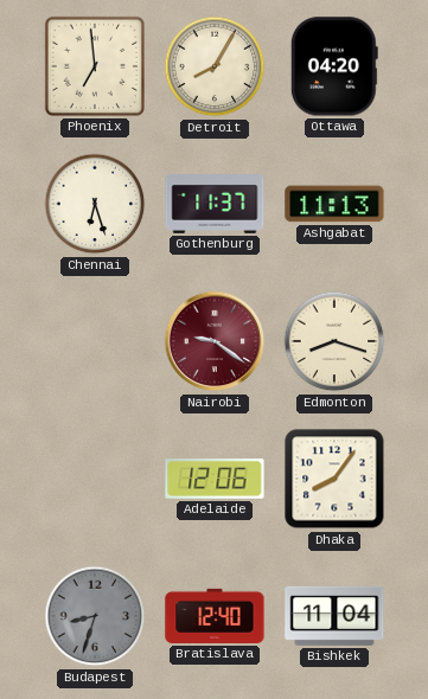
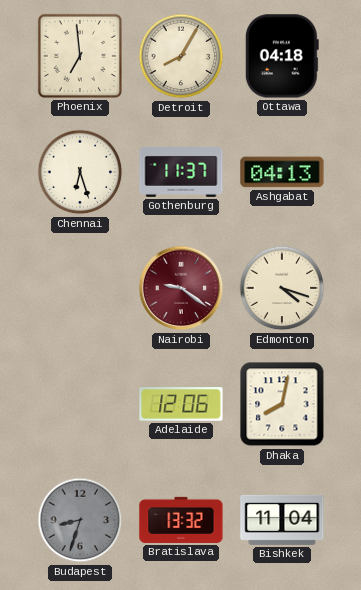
Ottawa: 04:20 -> 04:18
Ashgabat: 11:13 -> 04:13
Edmonton: 8:18 -> 4:18
Dhaka: 8:06 -> 8:02
Bratislava: 12:40 -> 13:32
